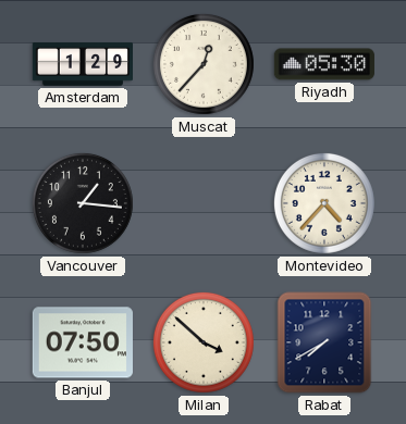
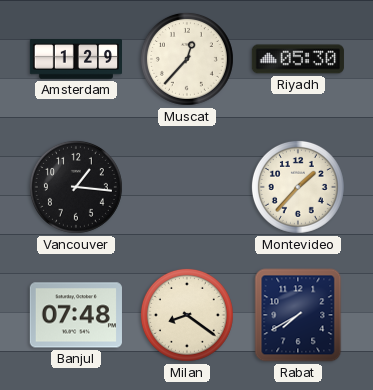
Montevideo: 4:37 -> 1:37
Banjul: 07:50 -> 07:48
Milan: 3:52 -> 8:21
